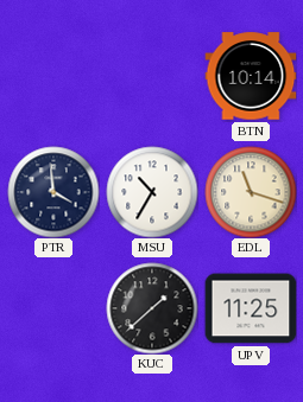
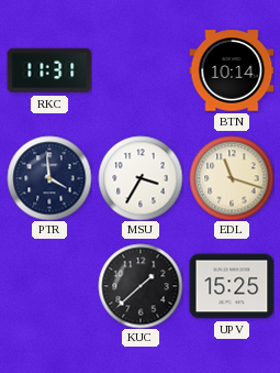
RKC: none -> 11:31
MSU: 10:35 -> 3:35
UPV: 11:25 -> 15:25
